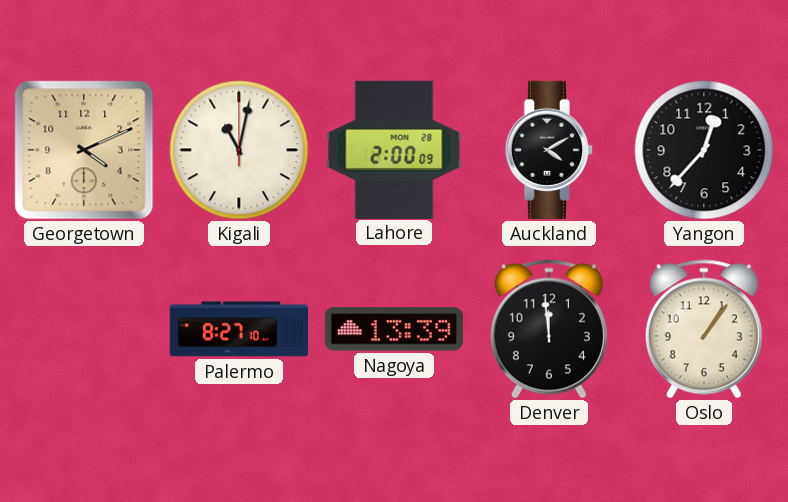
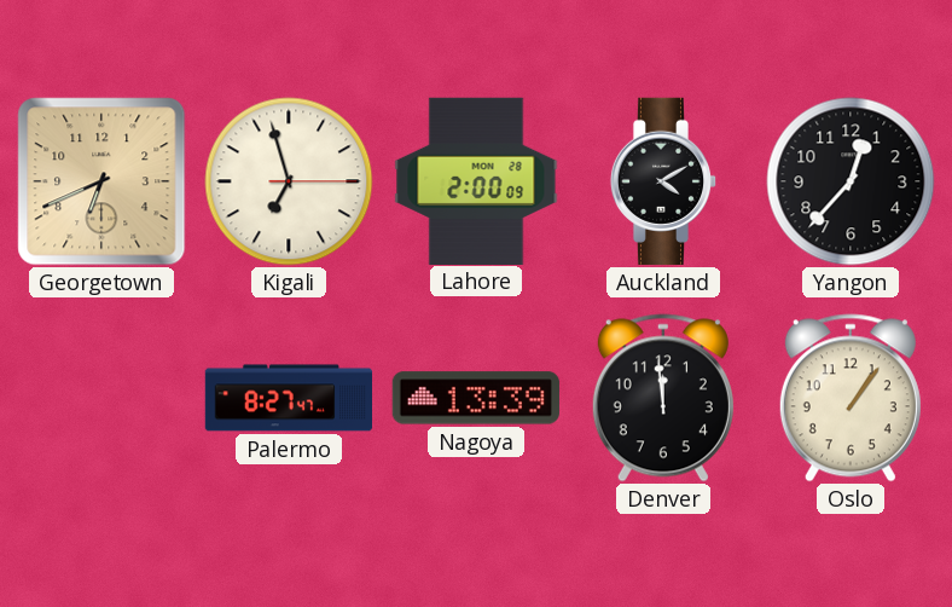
Georgetown: 4:11 -> 6:41
Kigali: 11:02 -> 6:57
Palermo: 8:27:10 -> 8:27:47
